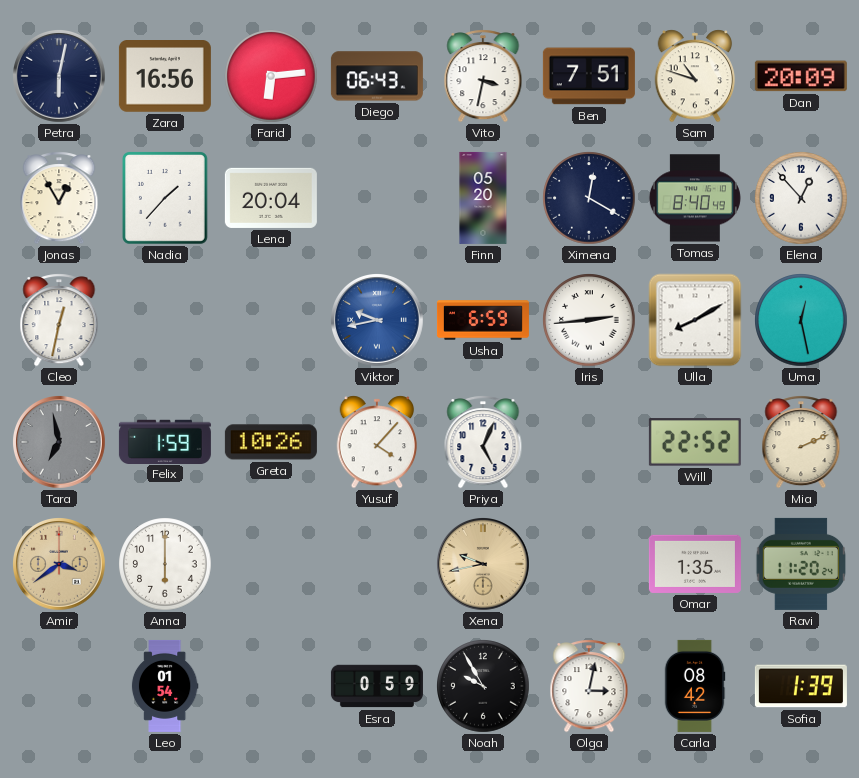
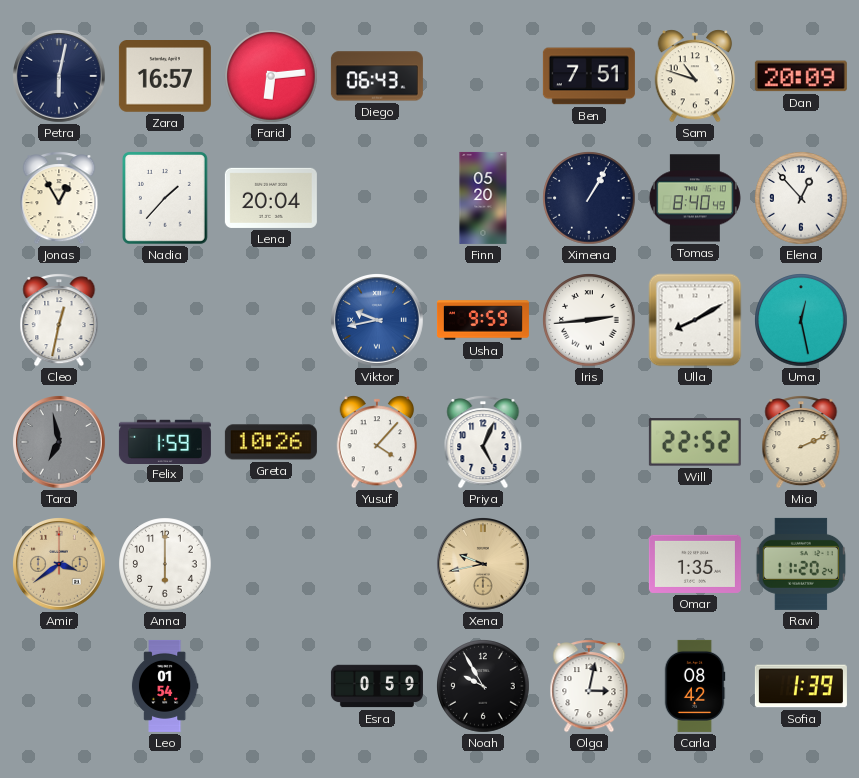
Zara: 16:56 -> 16:57
Vito: 3:32 -> none
Ximena: 12:20 -> 1:05
Usha: 6:59 -> 9:59
